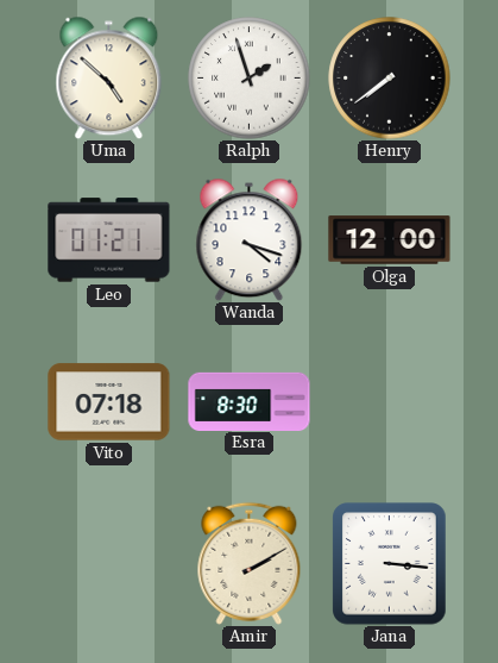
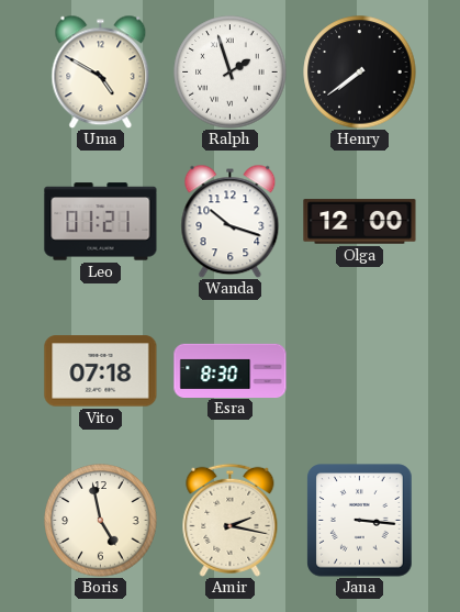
Uma: 4:52 -> 4:50
Wanda: 4:18 -> 10:18
Boris: none -> 4:58
Amir: 2:10 -> 2:17
